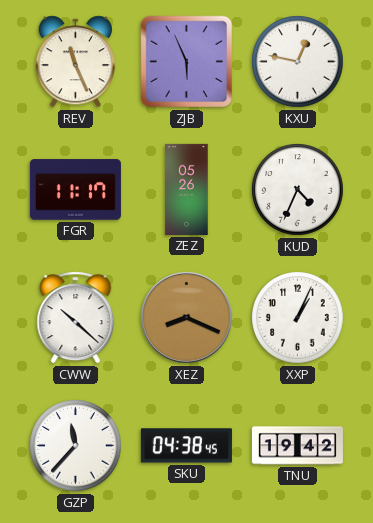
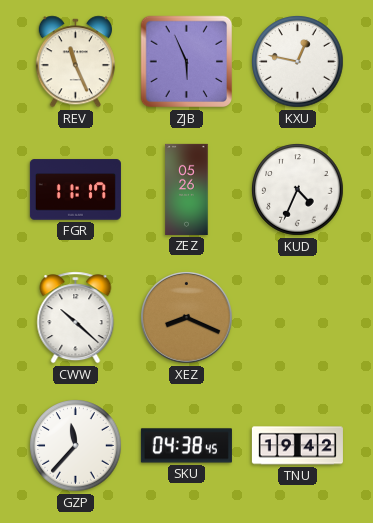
XXP: 1:04 -> none
